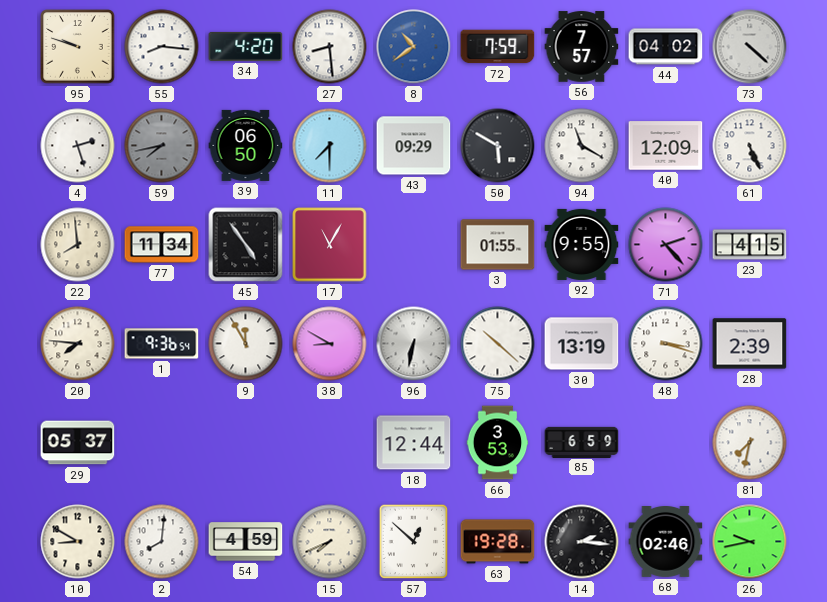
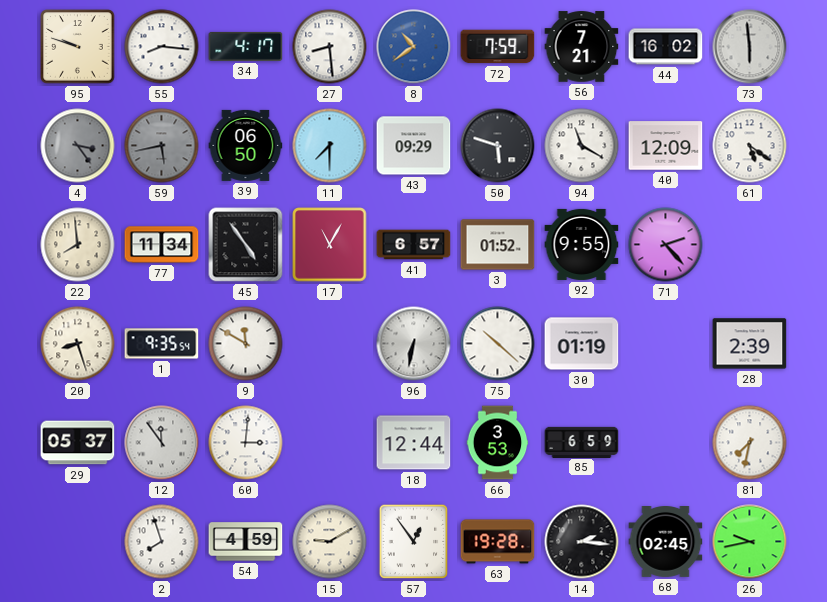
34: 4:20 -> 4:17
56: 7:57 -> 7:21
44: 04:02 -> 16:02
73: 4:22 -> 5:59
4: 2:27 -> 3:24
4 dial: white -> grey
59: 7:43 -> 5:43
50: 5:50 -> 5:48
61: 5:26 -> 5:21
41: none -> 6:57
3: 01:55 -> 01:52
23: 4:15 -> none
20: 7:46 -> 8:27
1: 9:36 -> 9:35
9: 11:55 -> 11:50
38: 8:50 -> none
30: 13:19 -> 01:19
48: 3:18 -> none
12: none -> 11:54
60: none -> 3:01
10: 8:50 -> none
2: 8:01 -> 7:57
15: 7:41 -> 9:10
57: 12:52 -> 12:54
68: 02:46 -> 02:45
